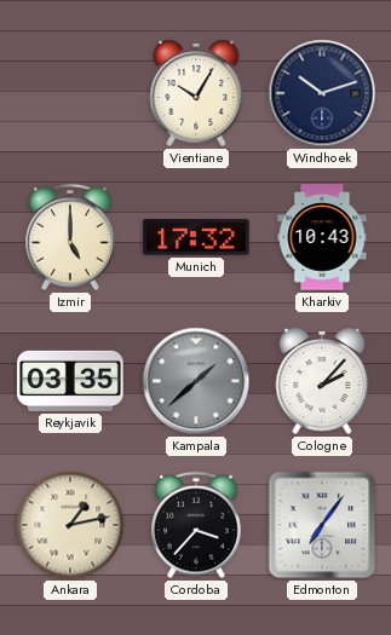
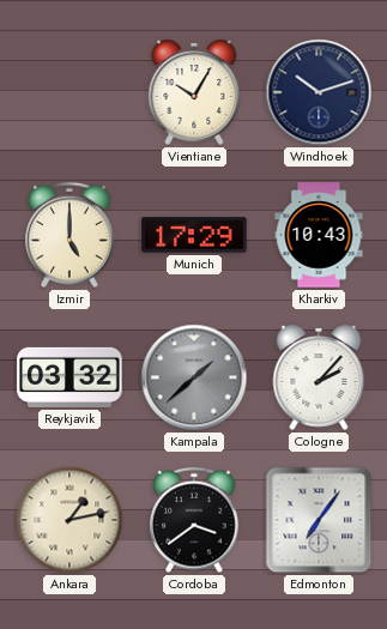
Munich: 17:32 -> 17:29
Reykjavik: 03:35 -> 03:32
Cordoba: 3:37 -> 3:39
